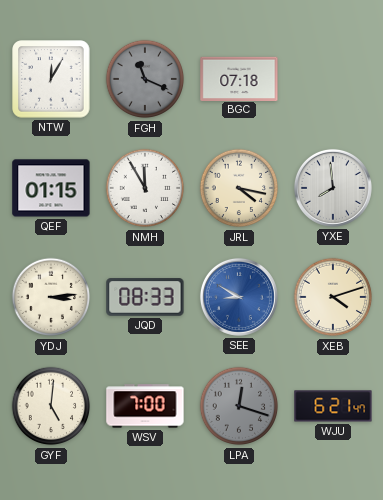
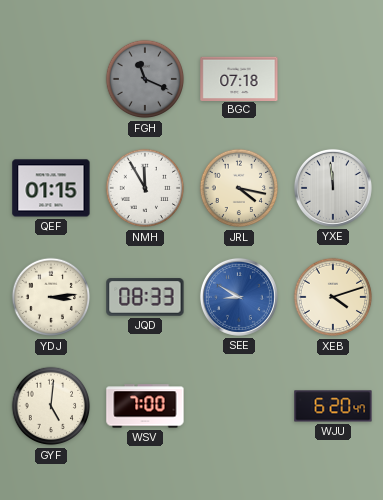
NTW: 12:05 -> none
YXE: 7:59 -> 11:59
LPA: 12:18 -> none
WJU: 6:21 -> 6:20
